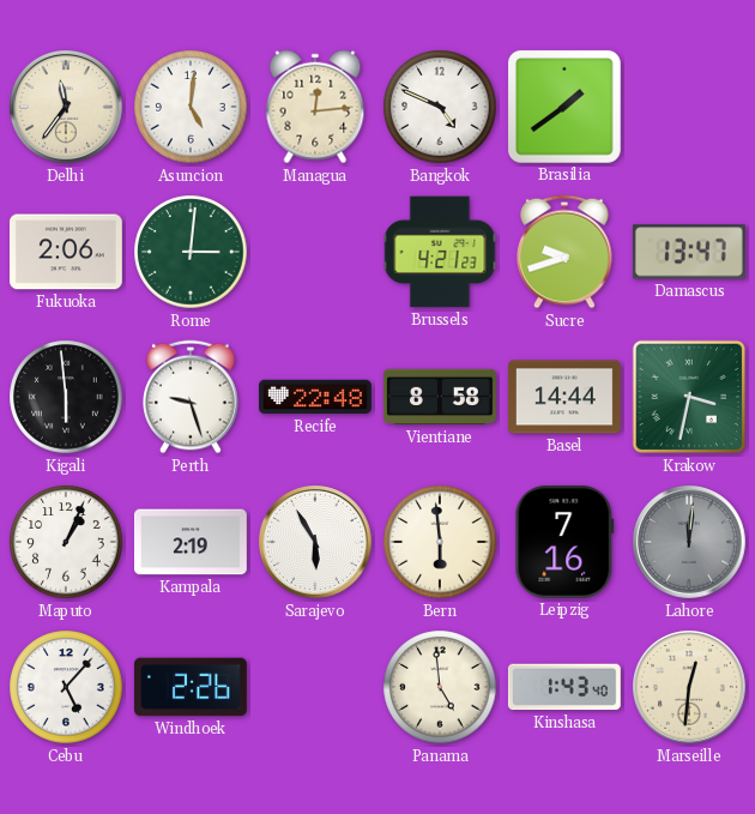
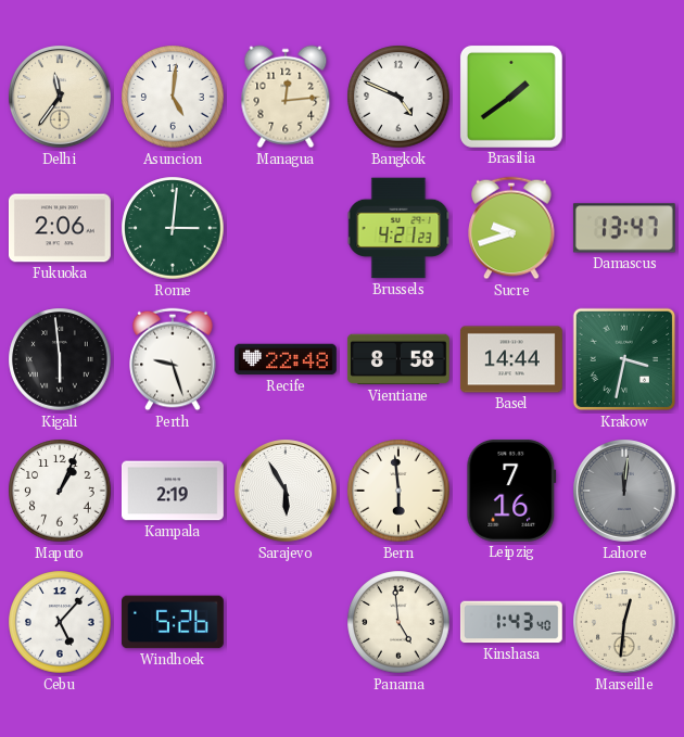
Windhoek: 2:26 -> 5:26
